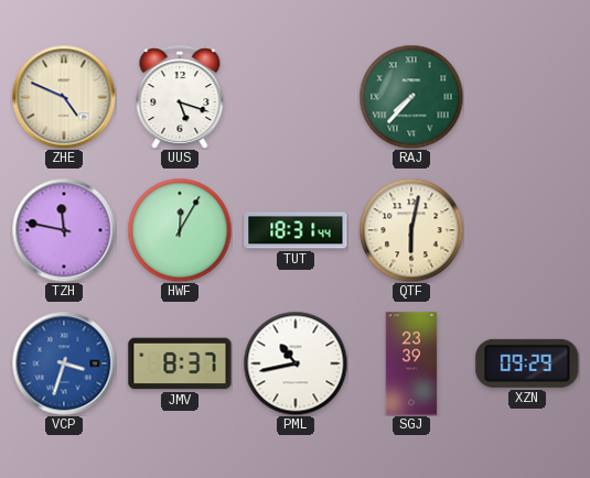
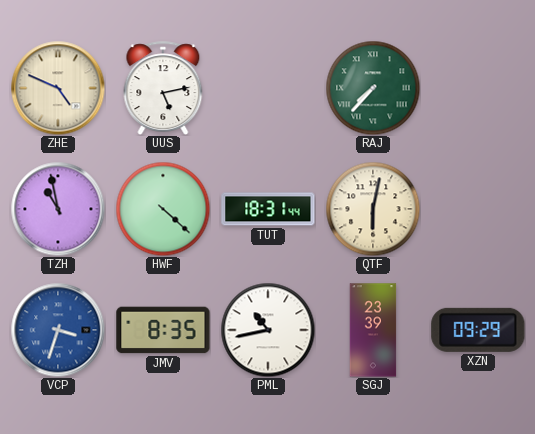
UUS: 5:18 -> 5:13
TZH: 11:47 -> 10:58
HWF: 12:05 -> 4:22
JMV: 8:37 -> 8:35
